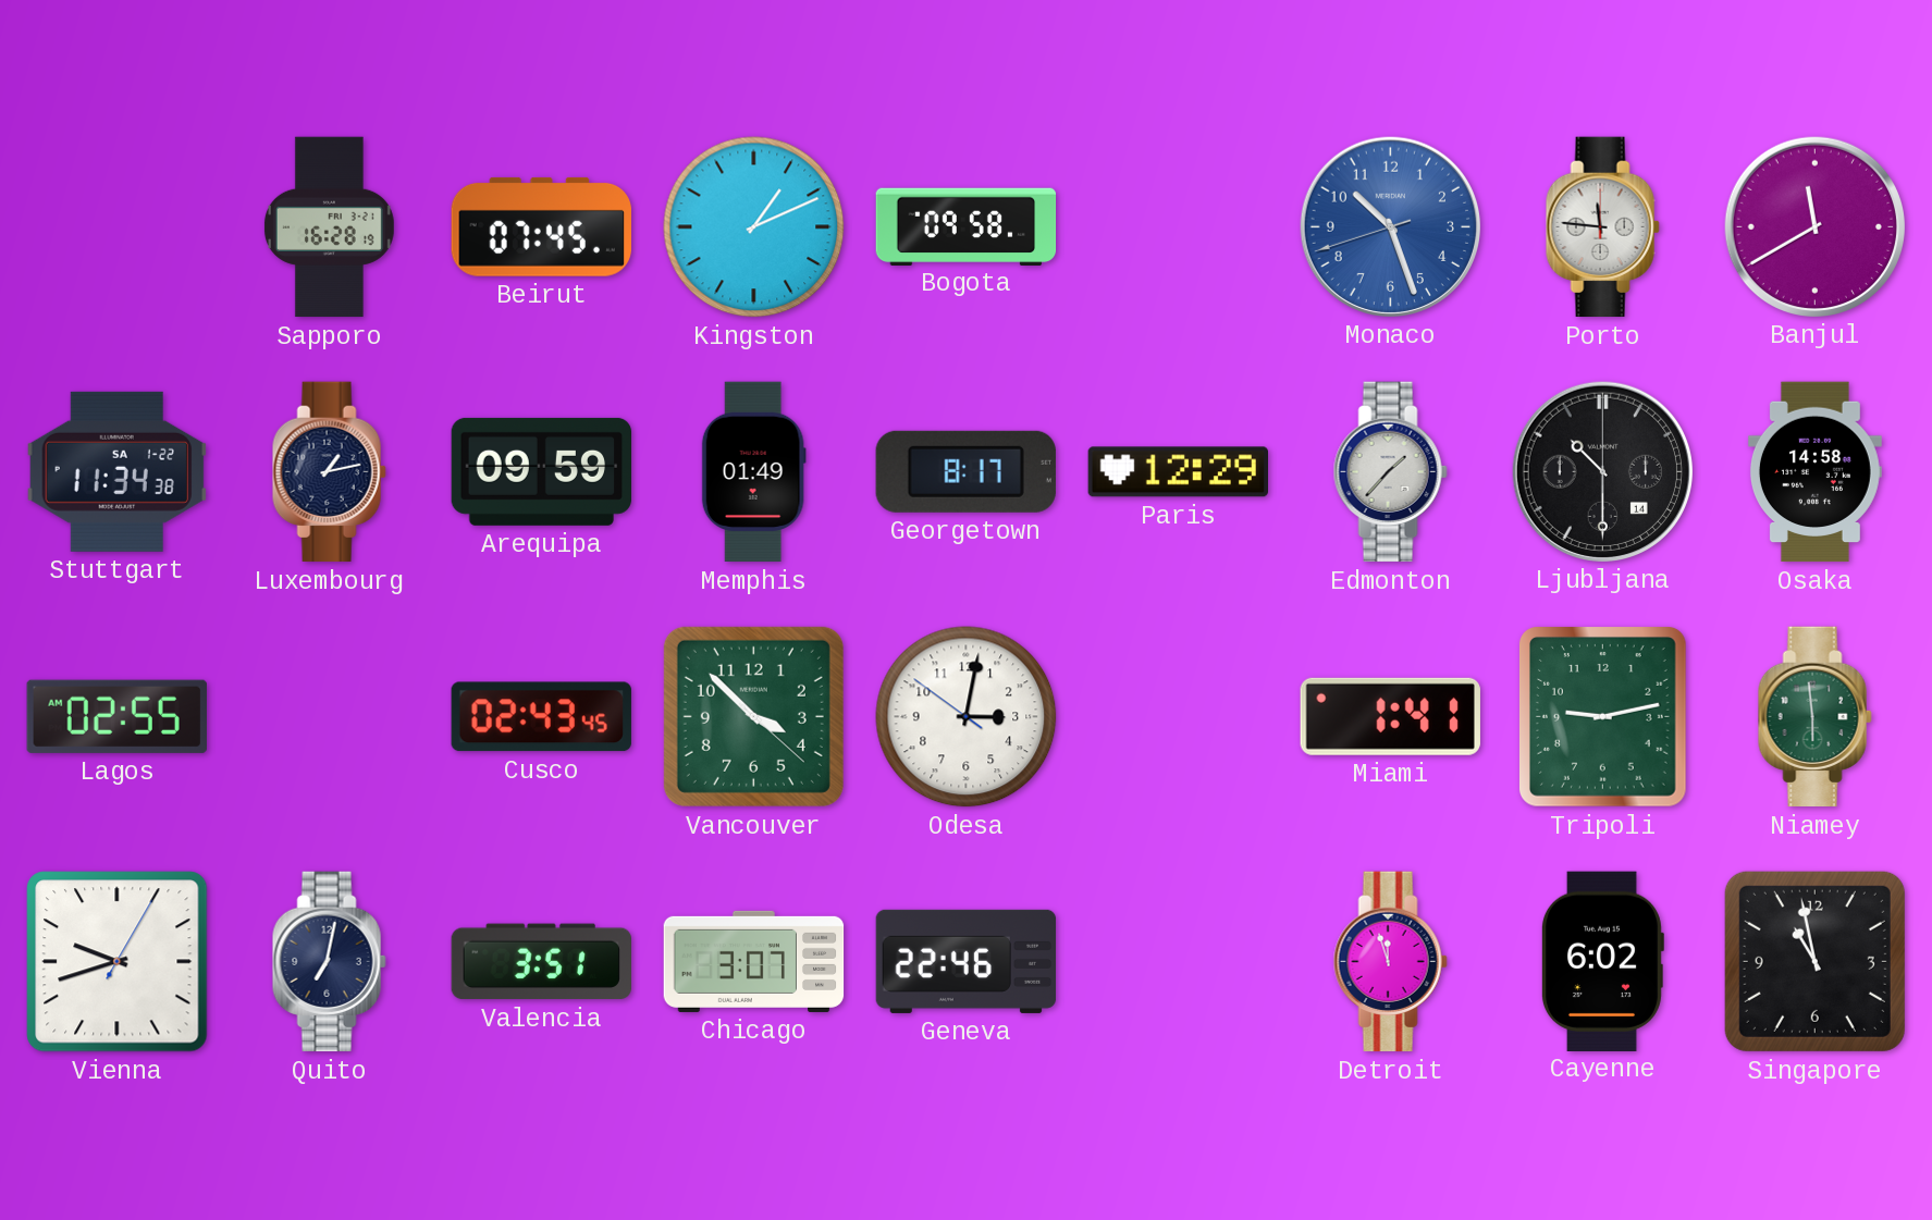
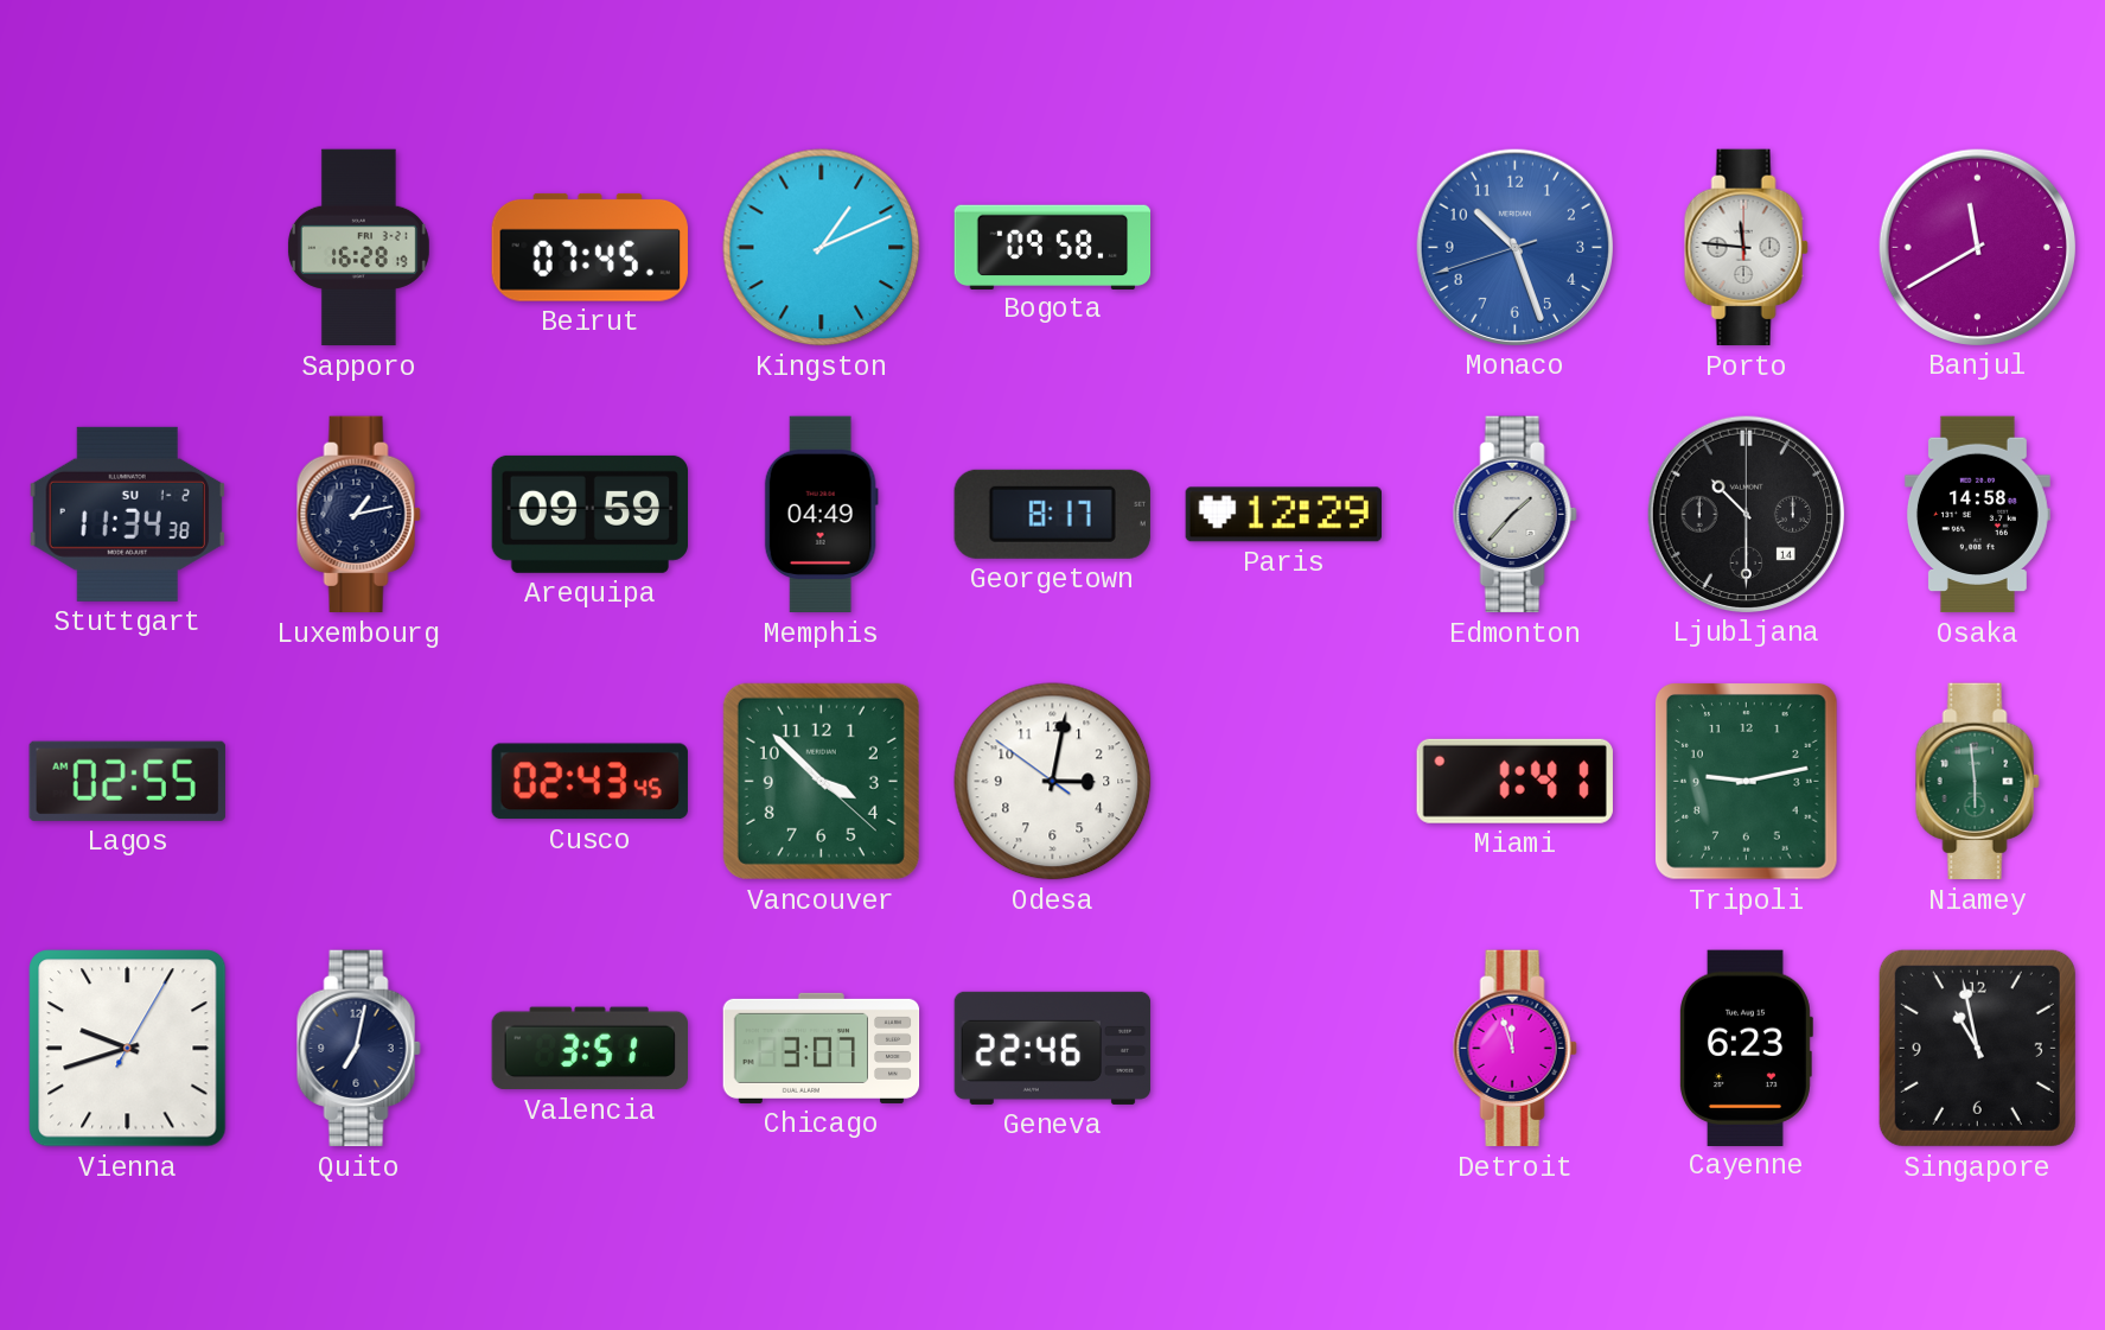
Stuttgart date: SA 1-22 -> SU 1-2
Memphis: 01:49 -> 04:49
Cayenne: 6:02 -> 6:23
